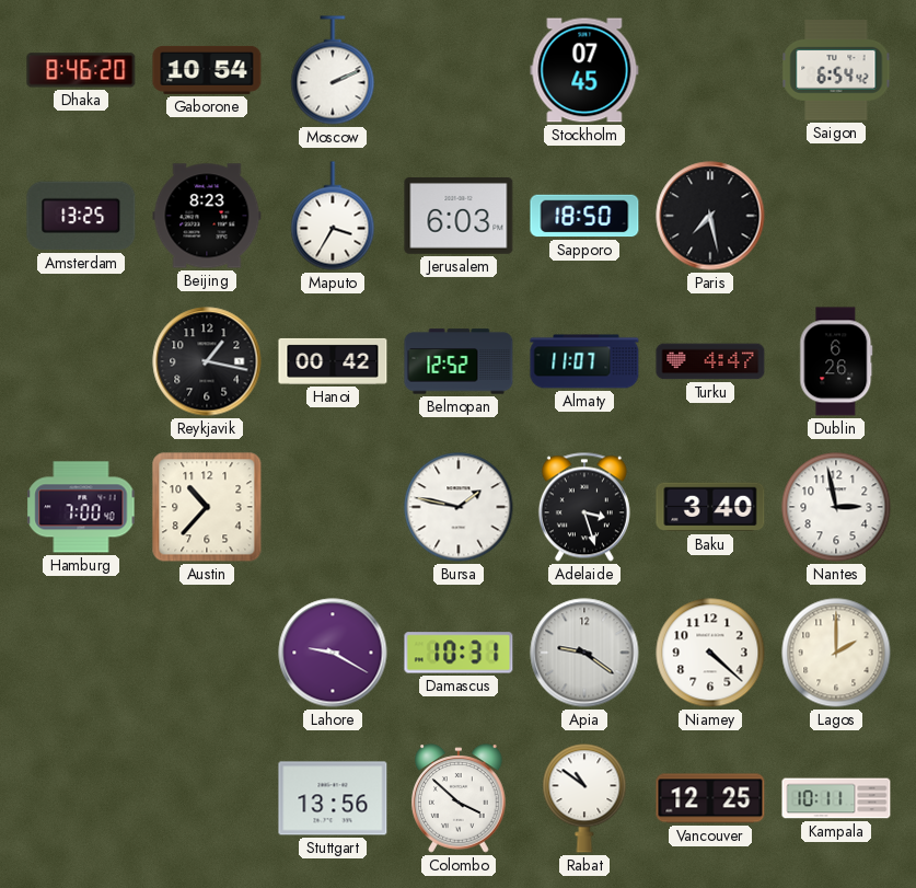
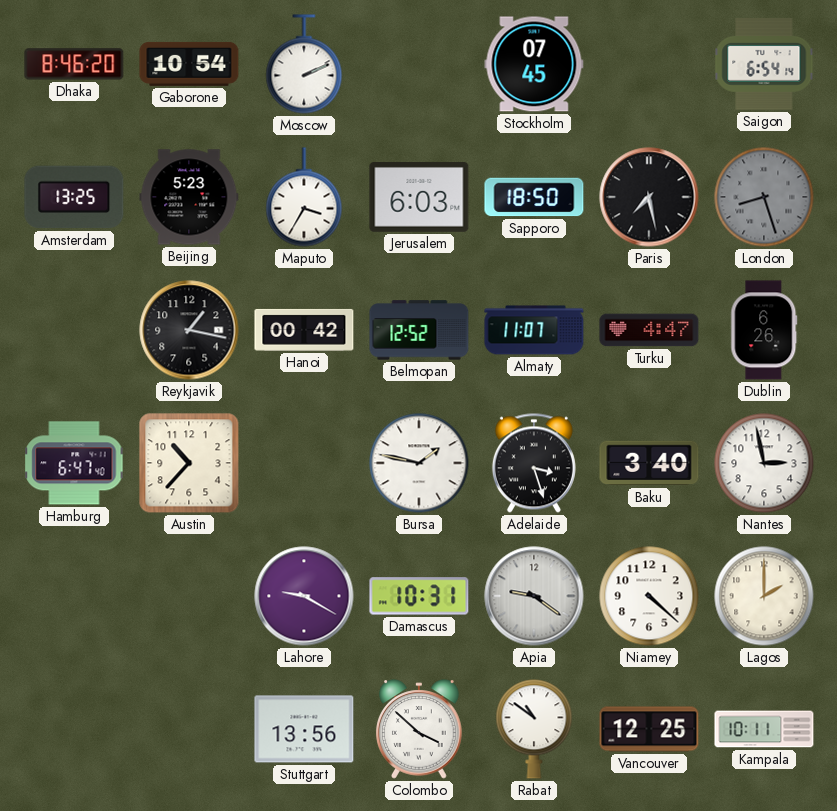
Saigon: 6:54:42 -> 6:54:14
Beijing: 8:23 -> 5:23
London: none -> 8:27
Hamburg: 7:00 -> 6:47
